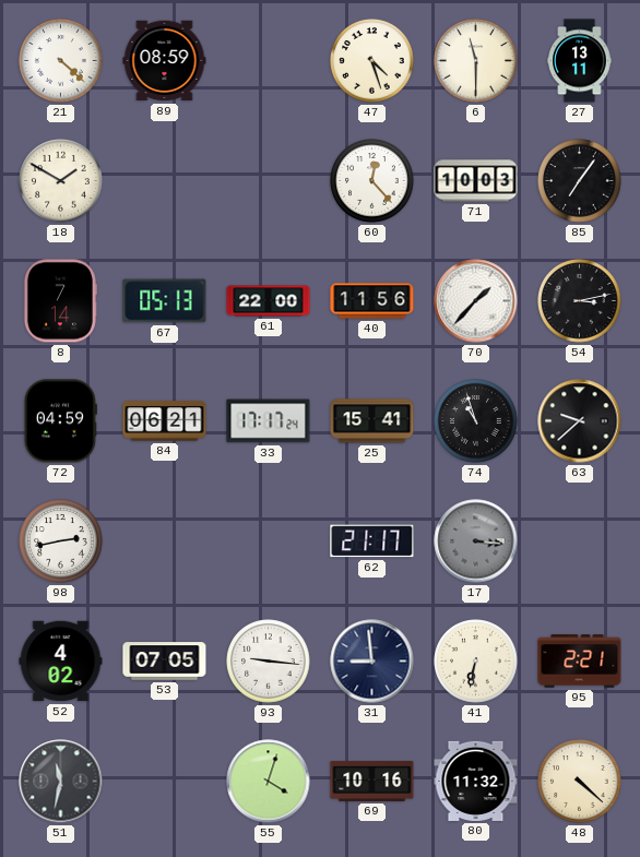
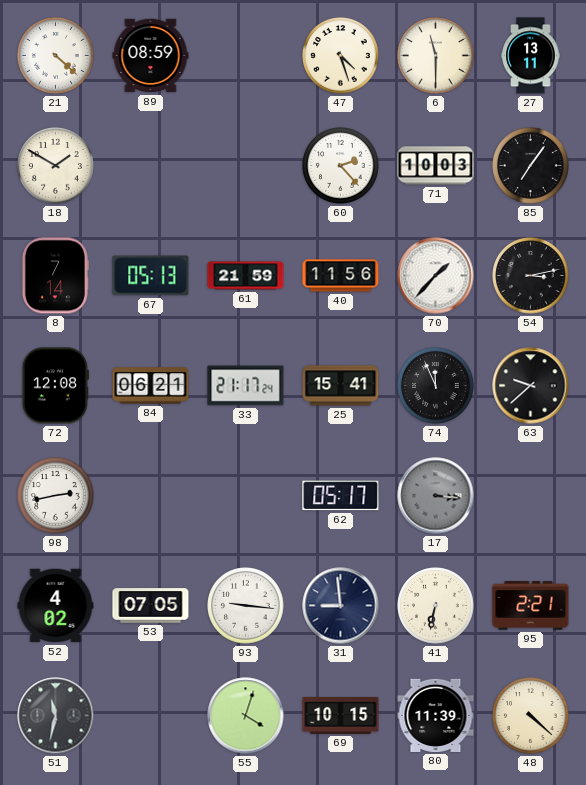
60: 12:23 -> 2:23
61: 22:00 -> 21:59
72: 04:59 -> 12:08
33: 17:17 -> 21:17
74: 10:57 -> 11:56
62: 21:17 -> 05:17
69: 10:16 -> 10:15
80: 11:32 -> 11:39
